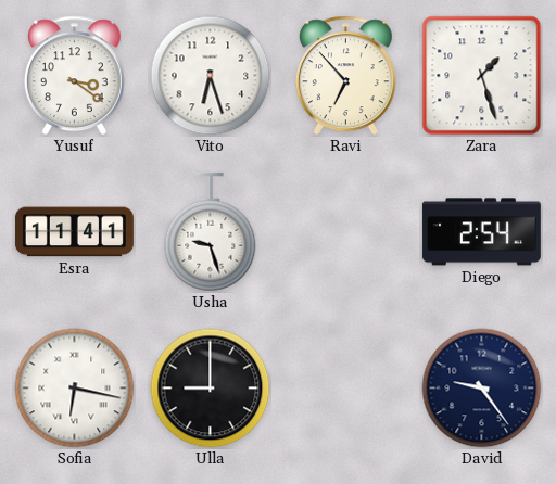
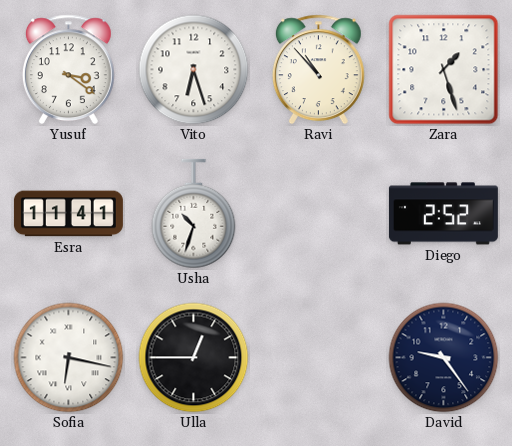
Ravi: 6:53 -> 10:53
Usha: 9:27 -> 10:33
Diego: 2:54 -> 2:52
Ulla: 9:00 -> 12:45
